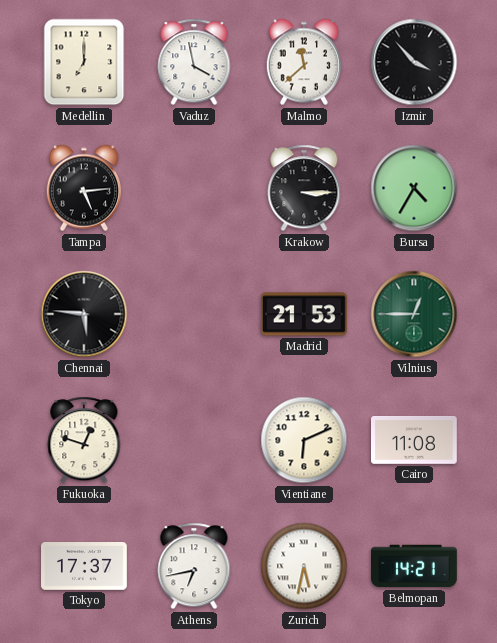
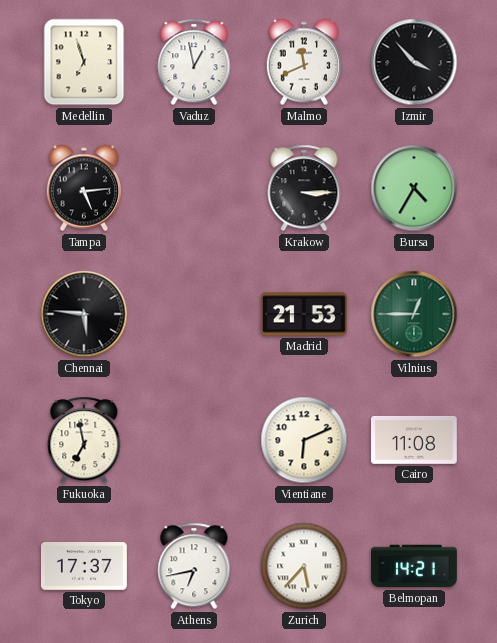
Medellin: 7:00 -> 6:57
Vaduz: 3:58 -> 12:58
Malmo: 11:38 -> 11:41
Fukuoka: 12:48 -> 6:58
Zurich: 5:32 -> 5:37
